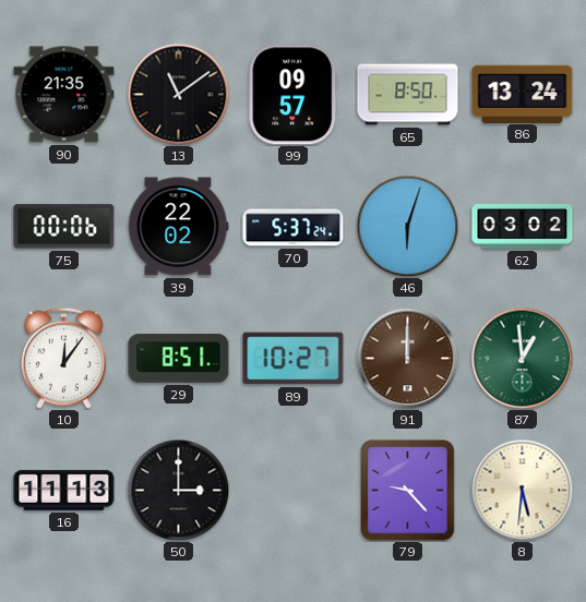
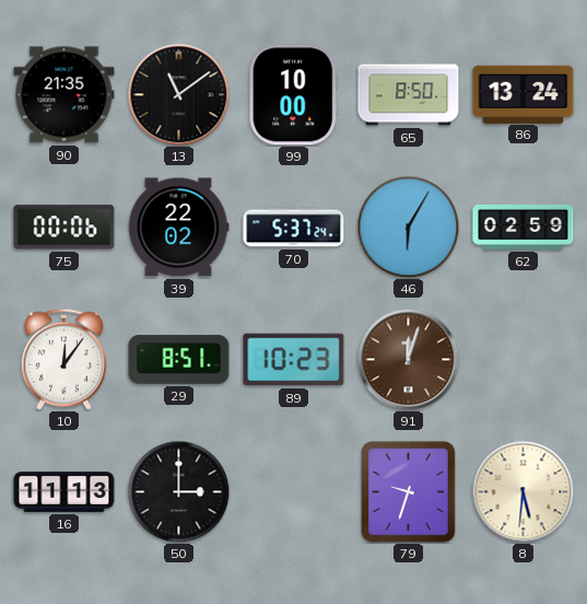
99: 09:57 -> 10:00
46: 6:03 -> 6:05
62: 03:02 -> 02:59
89: 10:27 -> 10:23
91: 12:00 -> 12:03
87: 12:59 -> none
79: 9:23 -> 9:33
